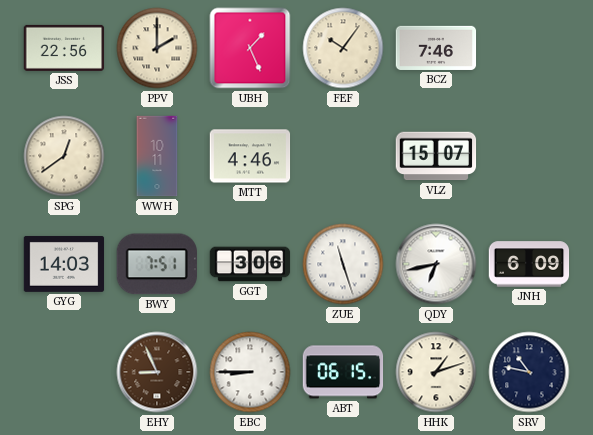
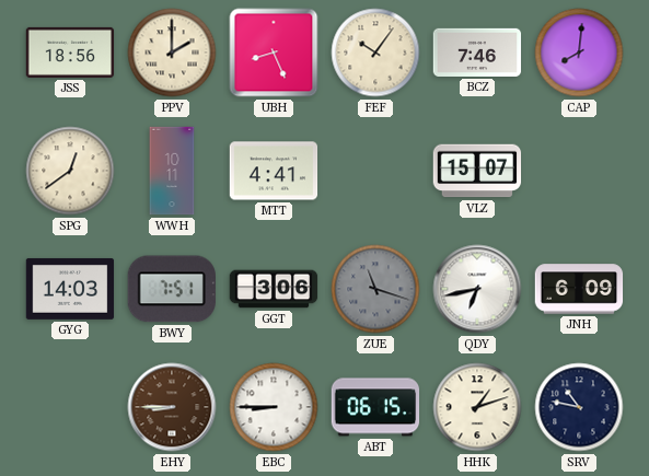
JSS: 22:56 -> 18:56
UBH: 1:26 -> 8:26
CAP: none -> 8:01
MTT: 4:46 -> 4:41
ZUE: 11:27 -> 11:18
ZUE dial: white -> grey
EHY: 8:56 -> 8:45
